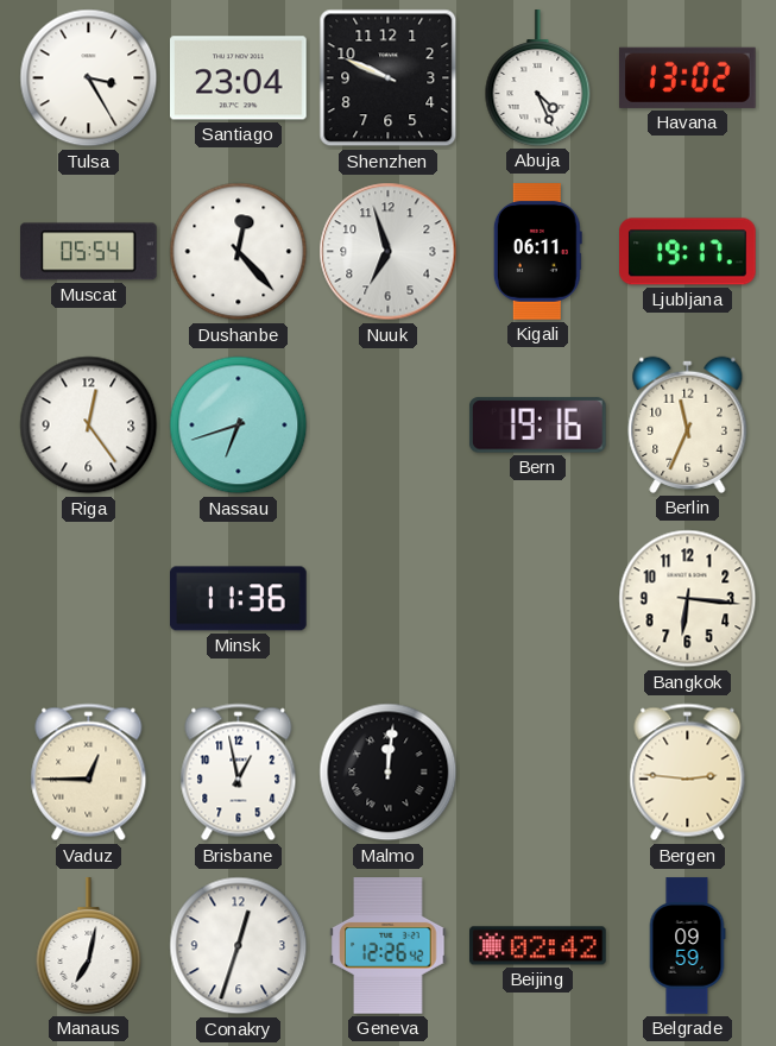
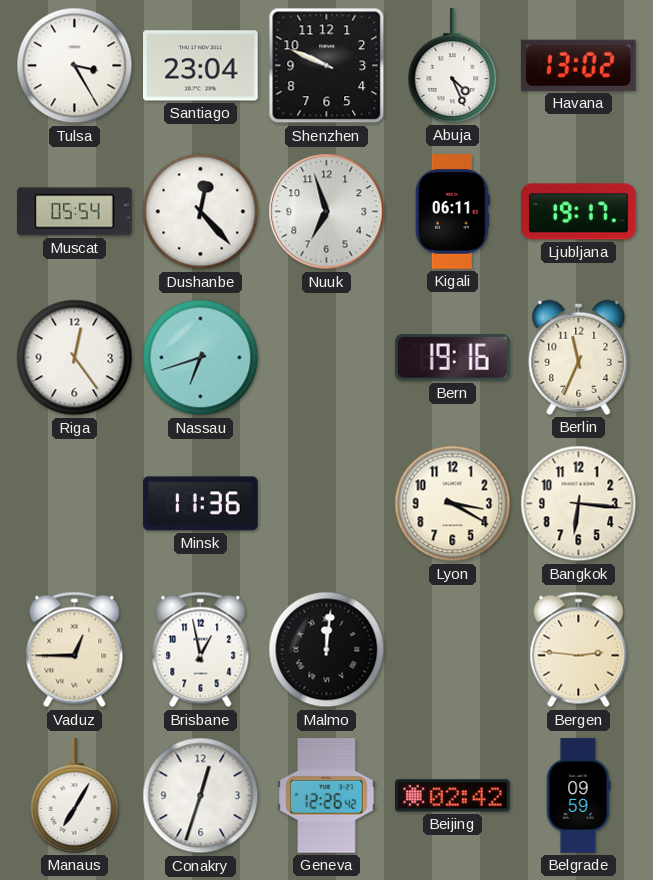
Lyon: none -> 3:20
Manaus: 7:02 -> 7:05
